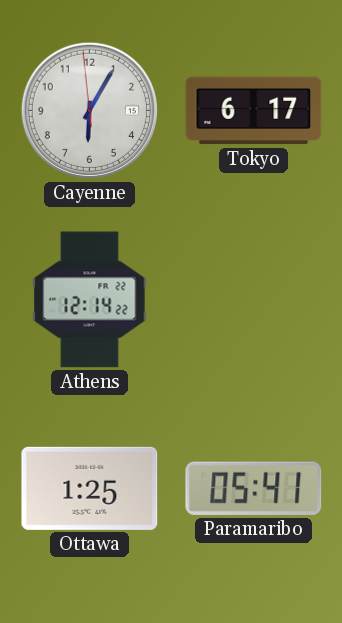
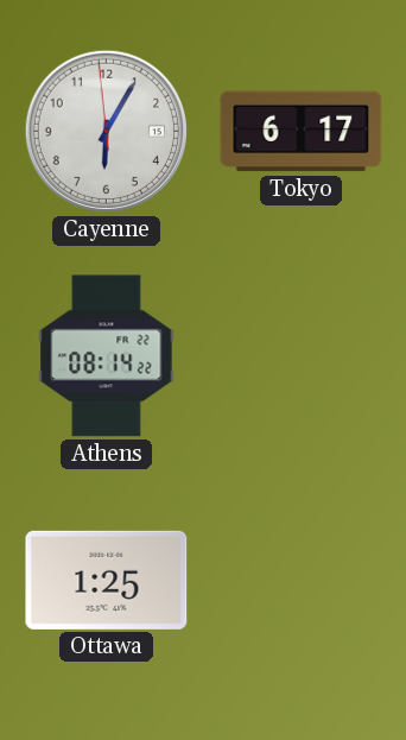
Athens: 12:14 -> 08:14
Paramaribo: 05:41 -> none
